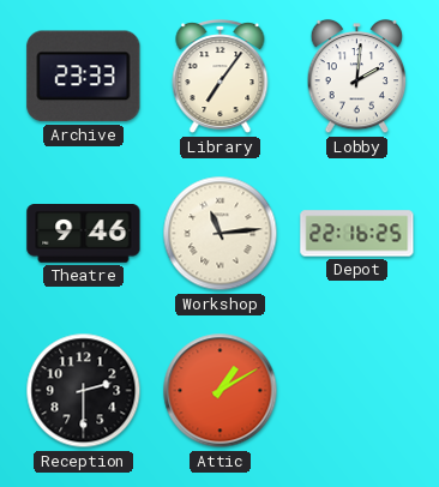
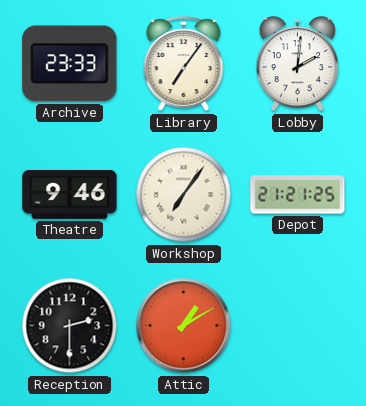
Workshop: 11:14 -> 7:06
Depot: 22:16 -> 21:21
